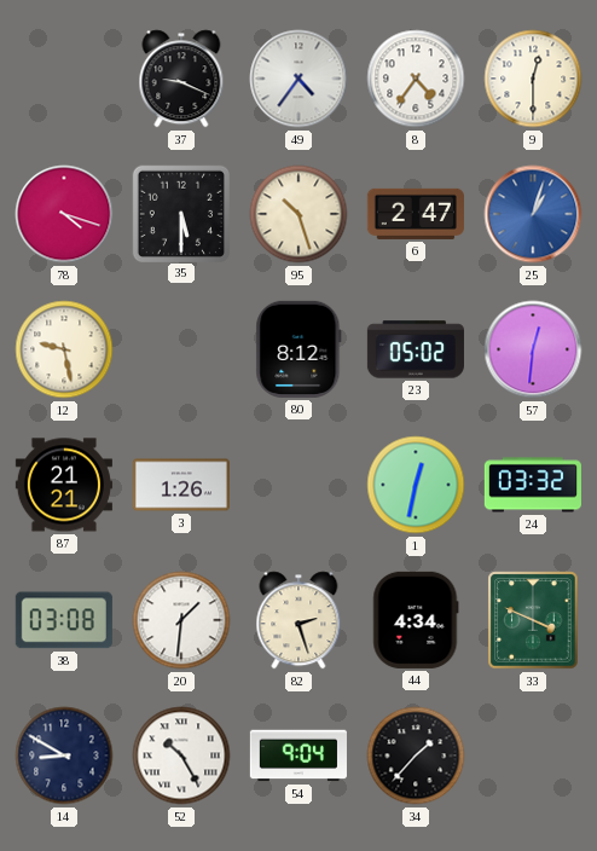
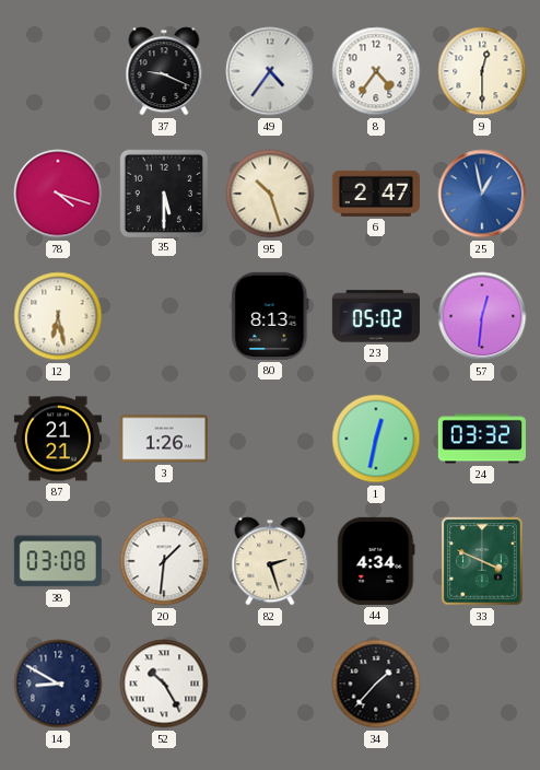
25: 1:03 -> 12:58
12: 9:28 -> 6:28
80: 8:12 -> 8:13
54: 9:04 -> none
